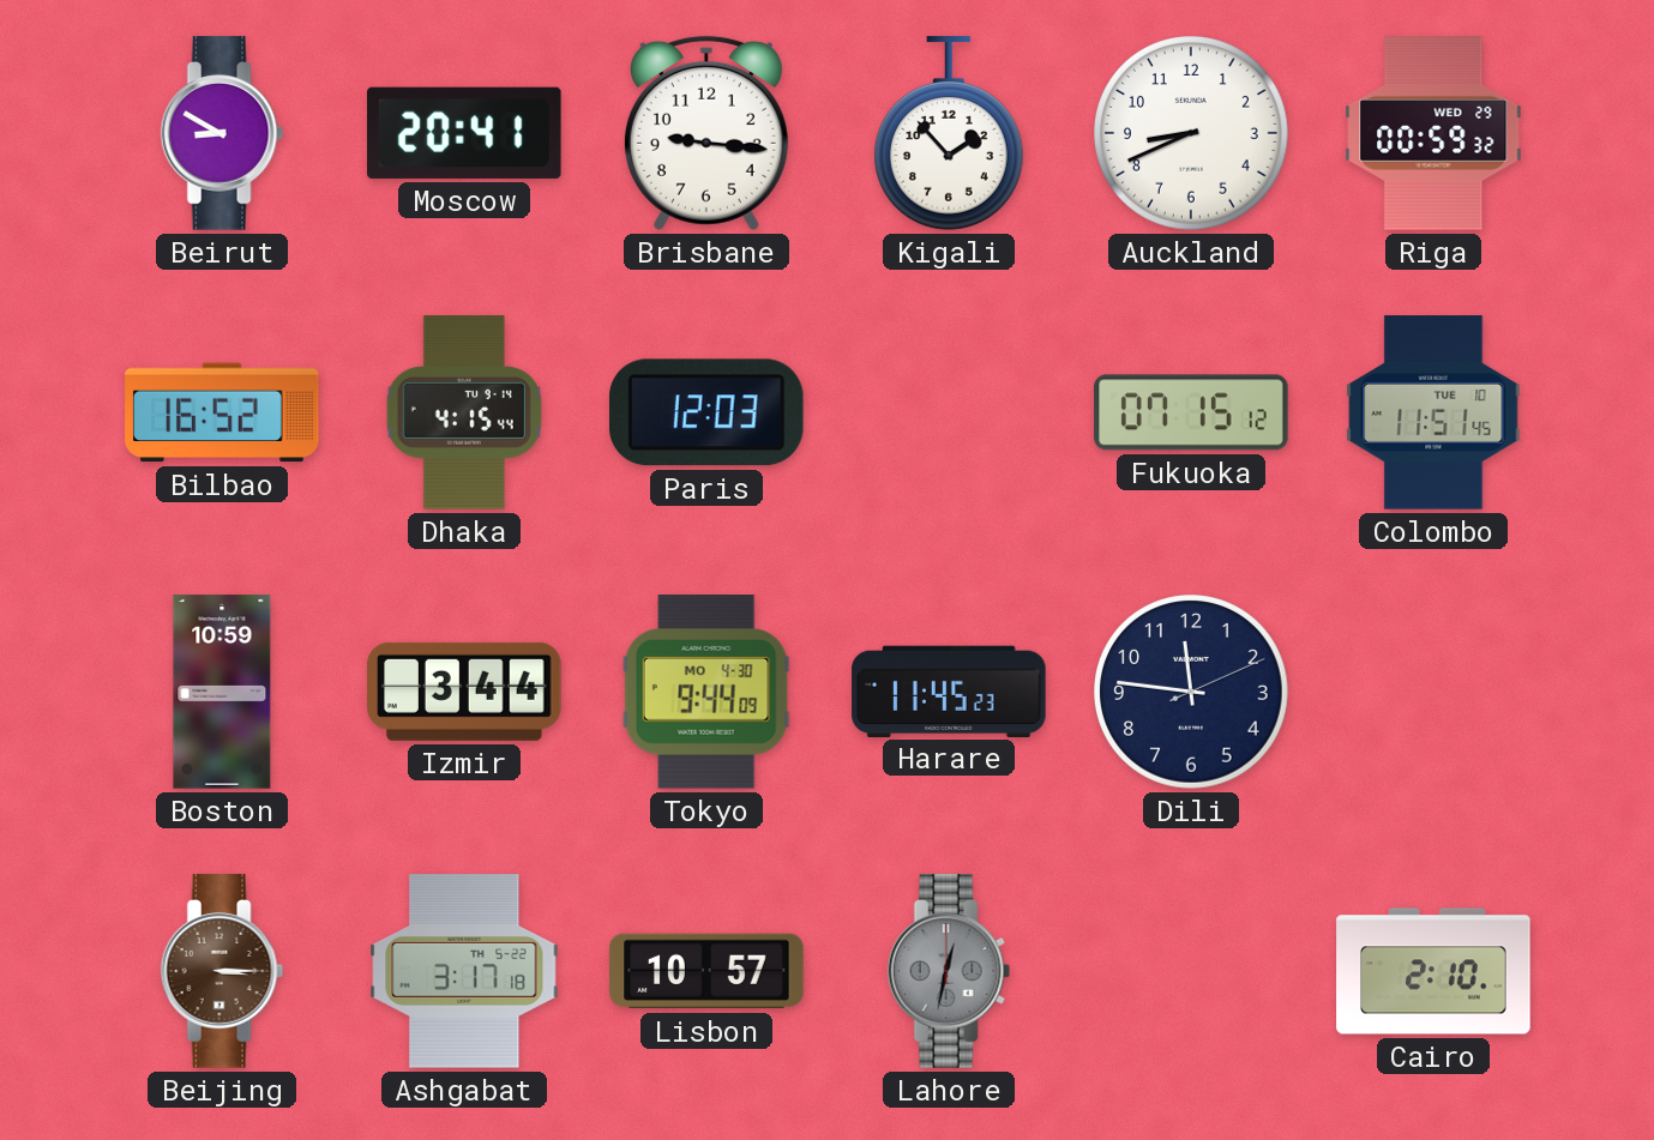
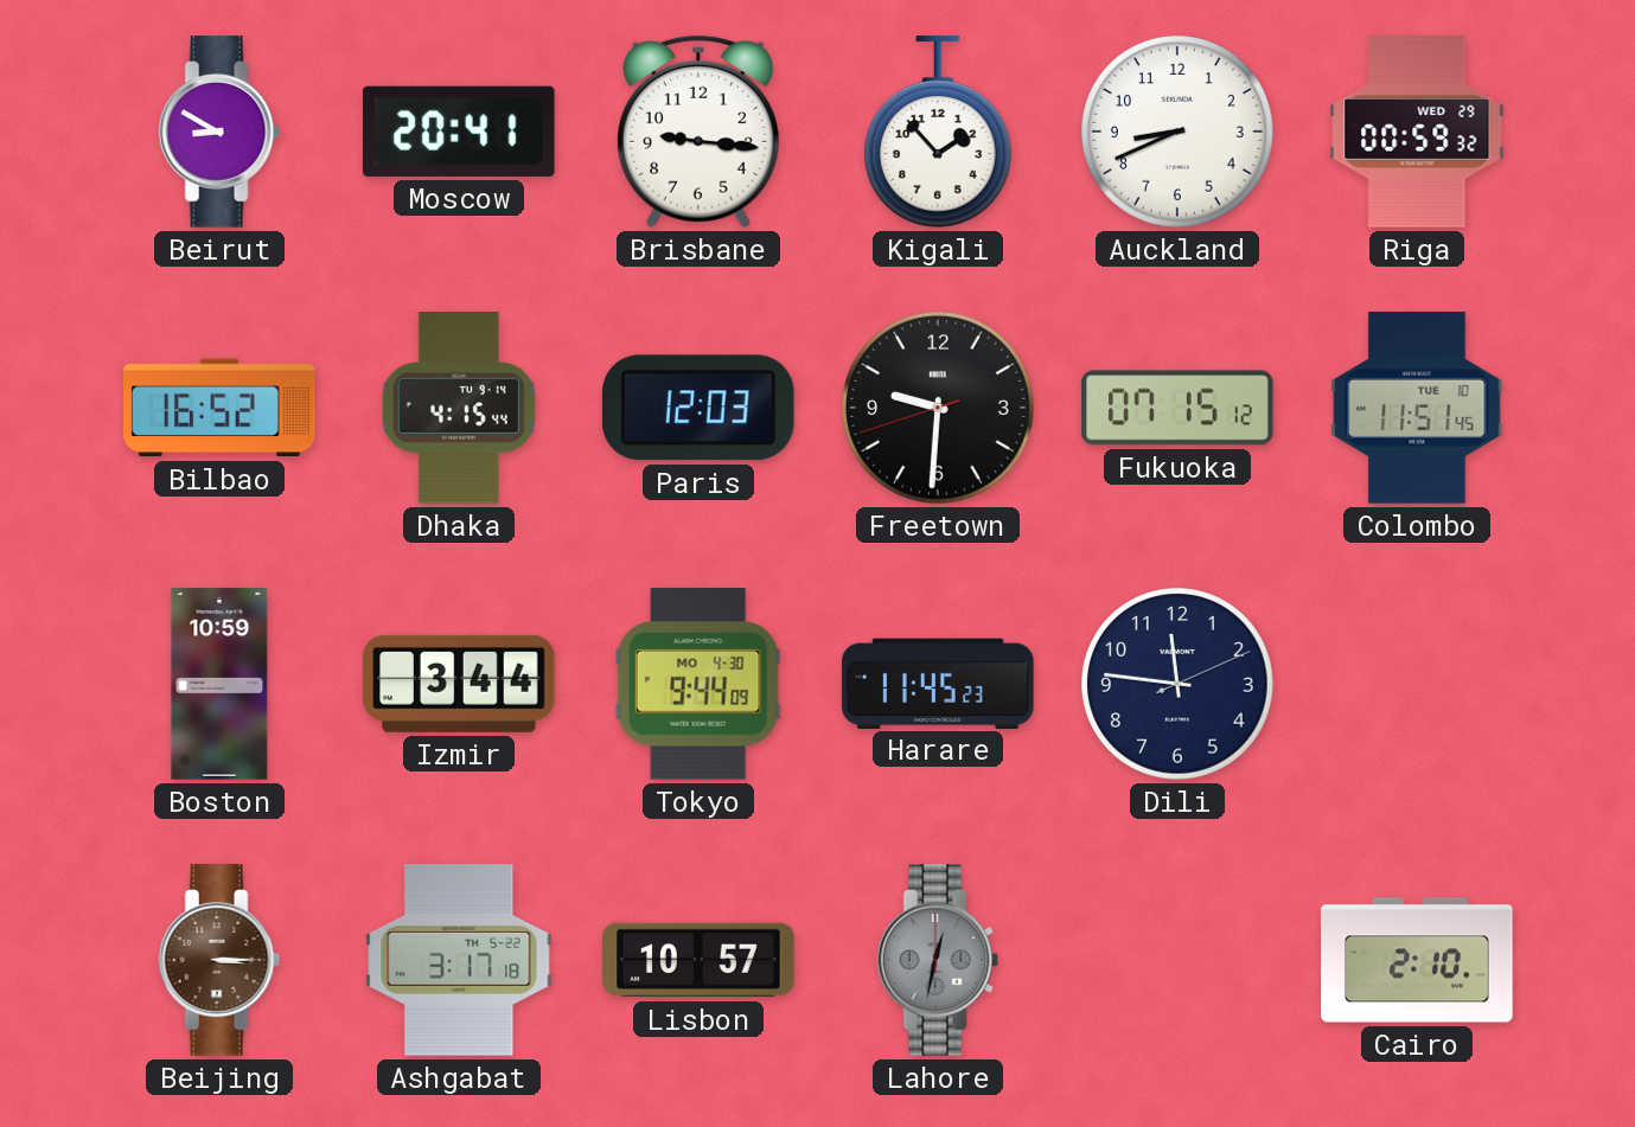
Freetown: none -> 9:30
